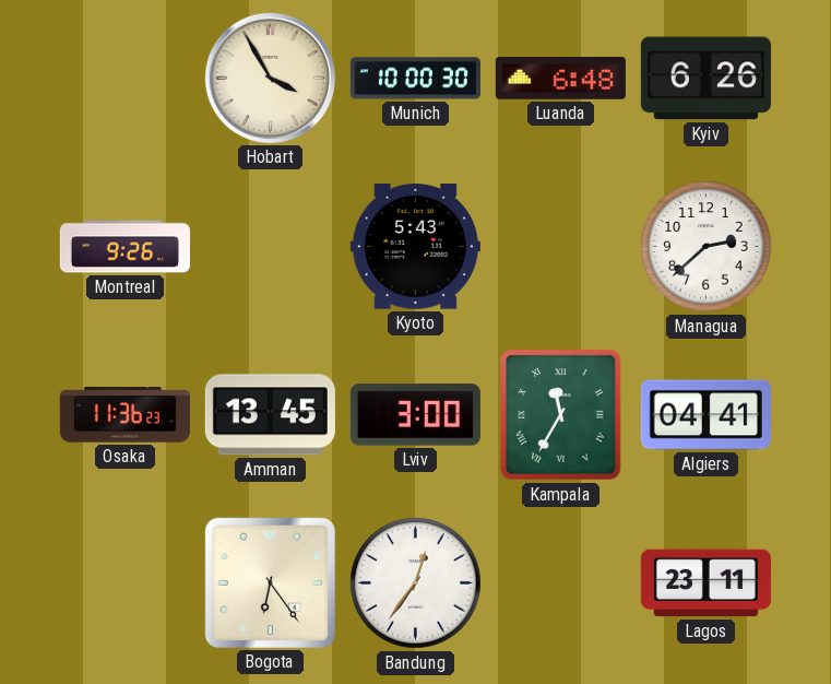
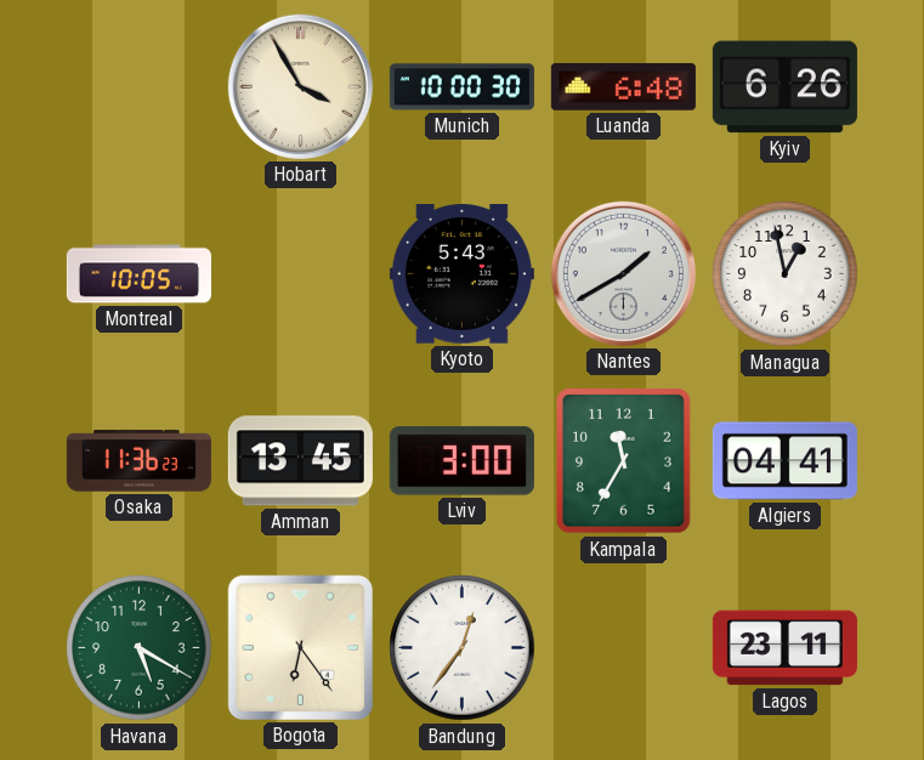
Montreal: 9:26 -> 10:05
Nantes: none -> 1:40
Managua: 2:38 -> 12:58
Kampala numerals: Roman -> Arabic
Havana: none -> 5:20
